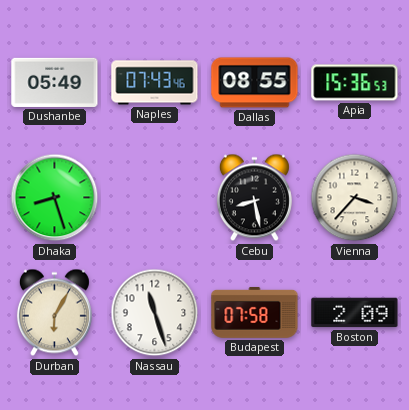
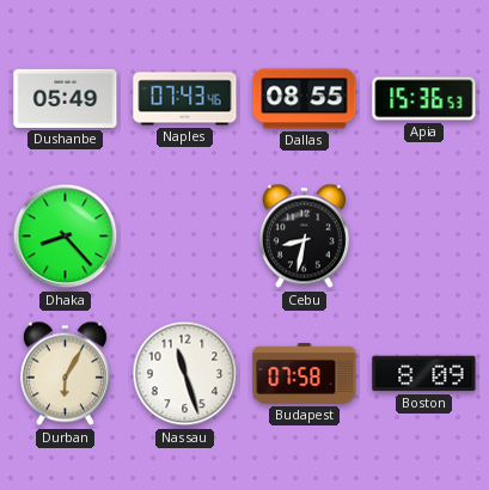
Dhaka: 8:27 -> 8:23
Cebu: 8:28 -> 8:32
Vienna: 3:37 -> none
Boston: 2:09 -> 8:09
